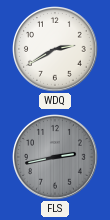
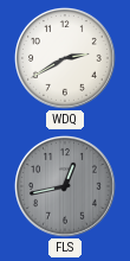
FLS: 2:43 -> 12:43
